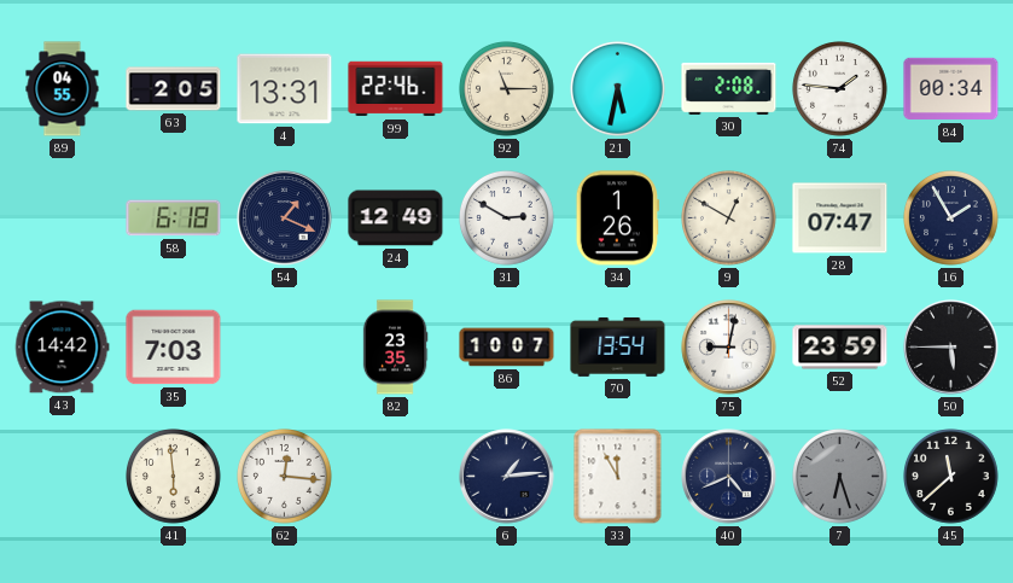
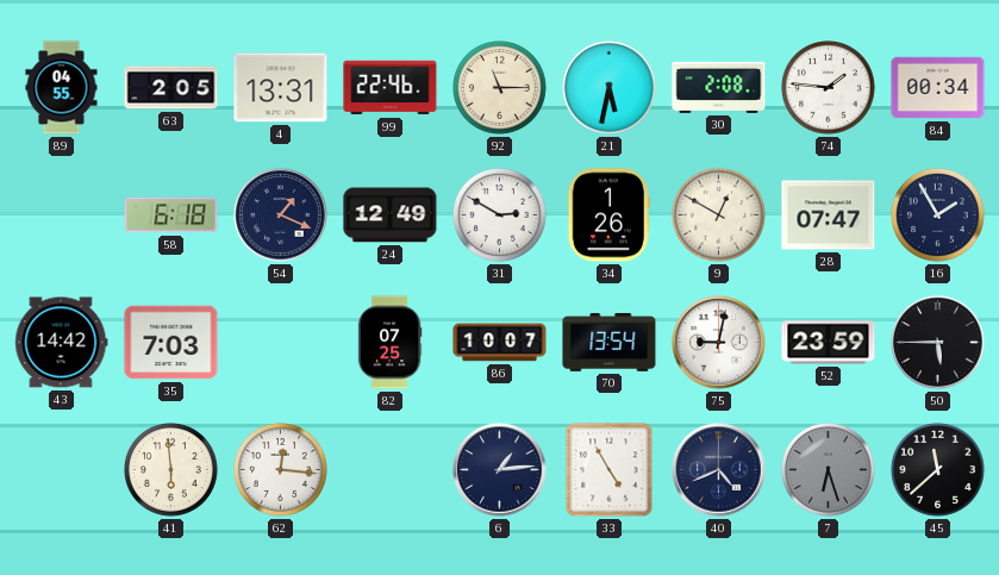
82: 23:35 -> 07:25
33: 11:55 -> 4:55
